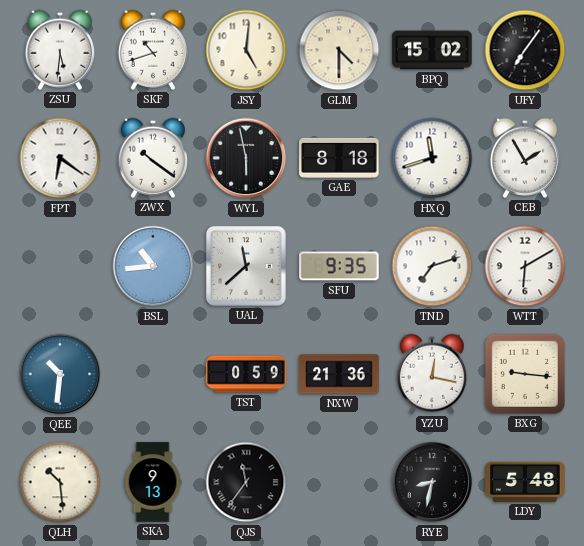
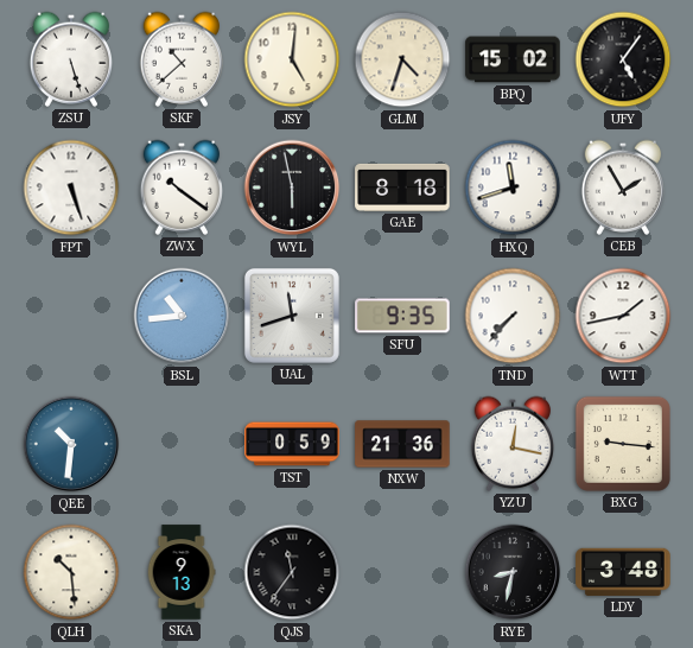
ZSU: 5:31 -> 5:27
SKF: 10:42 -> 10:38
GLM: 4:30 -> 4:33
UFY: 7:06 -> 5:06
FPT: 6:21 -> 5:27
UAL: 11:38 -> 11:42
TND: 7:12 -> 7:37
WTT: 6:10 -> 1:43
LDY: 5:48 -> 3:48
